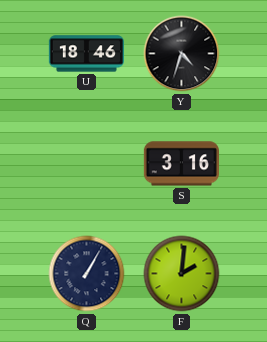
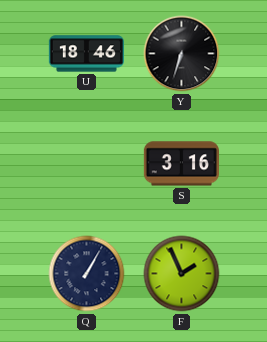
Y: 4:33 -> 6:33
F: 2:01 -> 1:56
